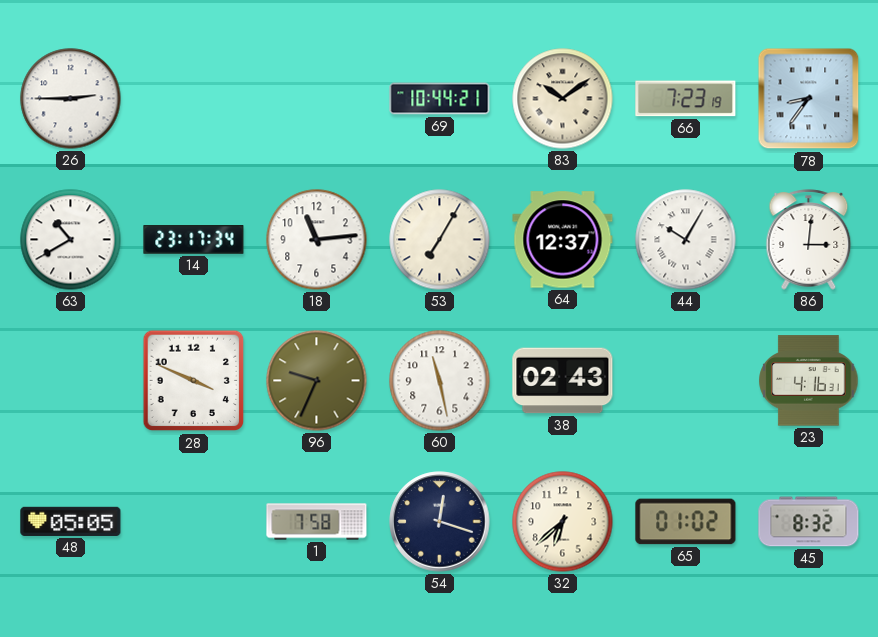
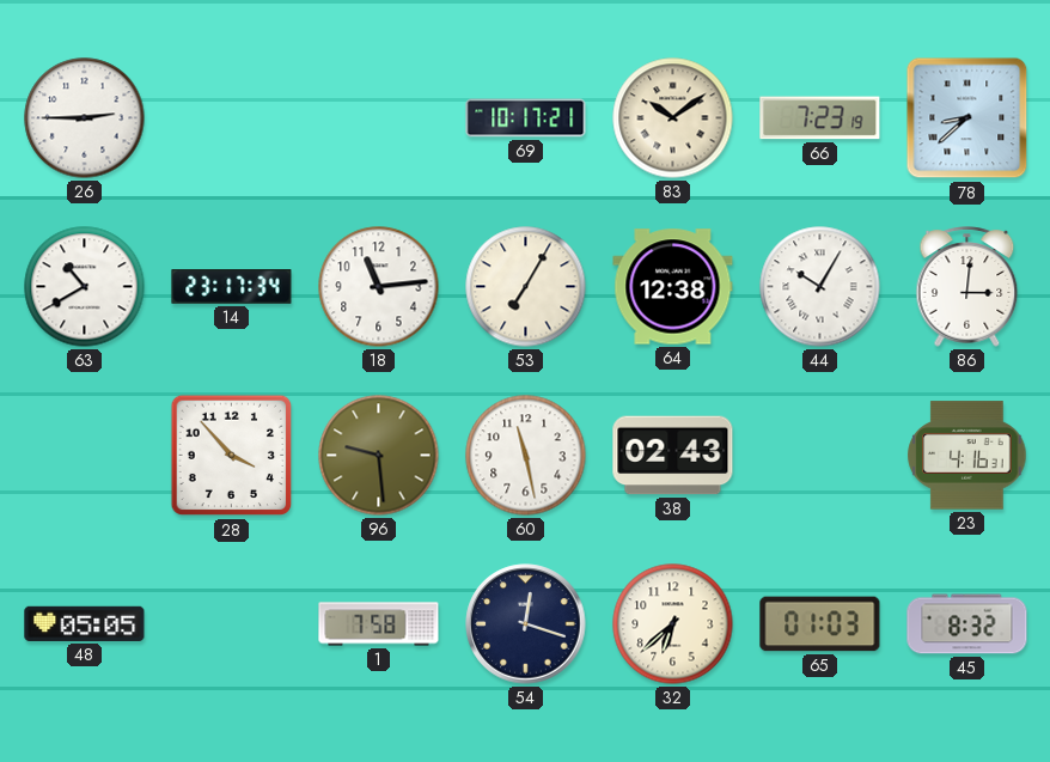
69: 10:44 -> 10:17
78: 8:36 -> 8:38
64: 12:37 -> 12:38
28: 3:49 -> 3:53
96: 9:34 -> 9:29
65: 01:02 -> 01:03
